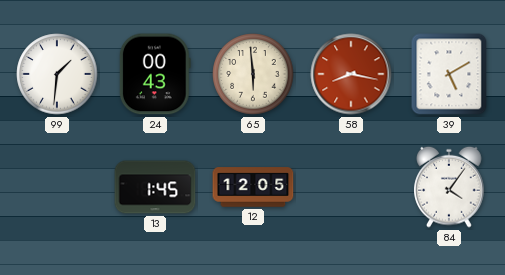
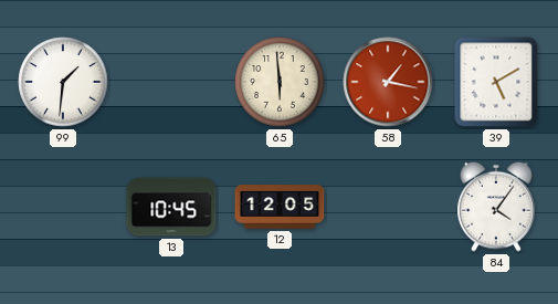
24: 00:43 -> none
58: 8:17 -> 1:17
13: 1:45 -> 10:45
